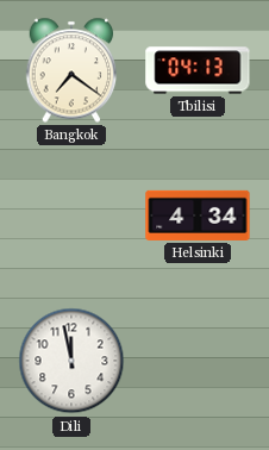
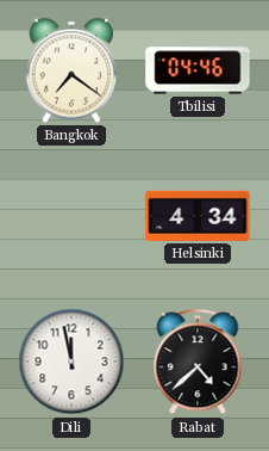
Tbilisi: 04:13 -> 04:46
Rabat: none -> 4:38
